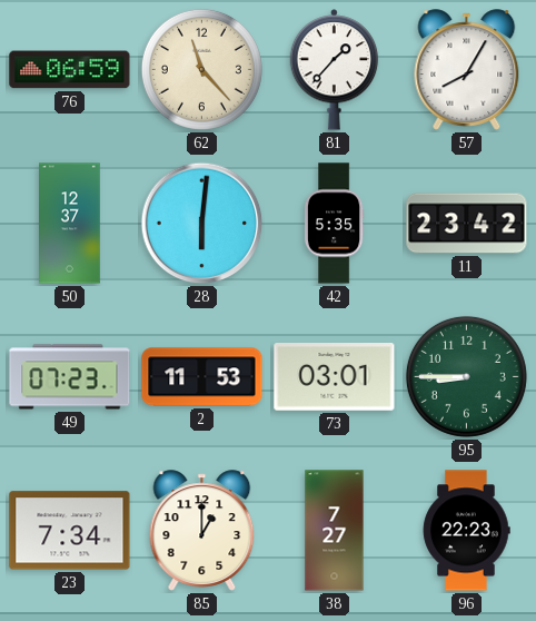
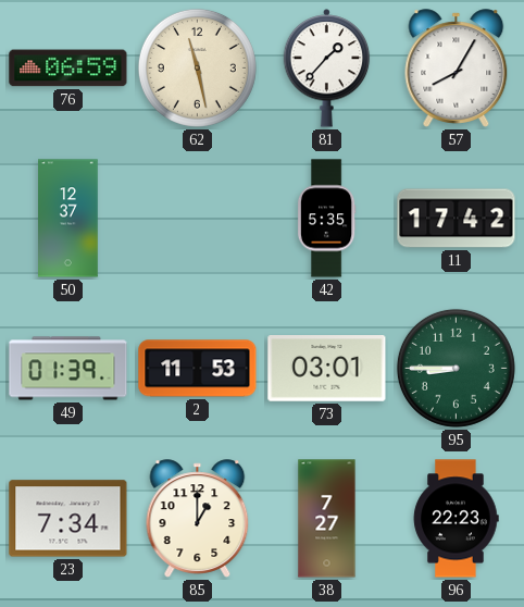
62: 11:23 -> 11:28
28: 6:01 -> none
11: 23:42 -> 17:42
49: 07:23 -> 01:39
